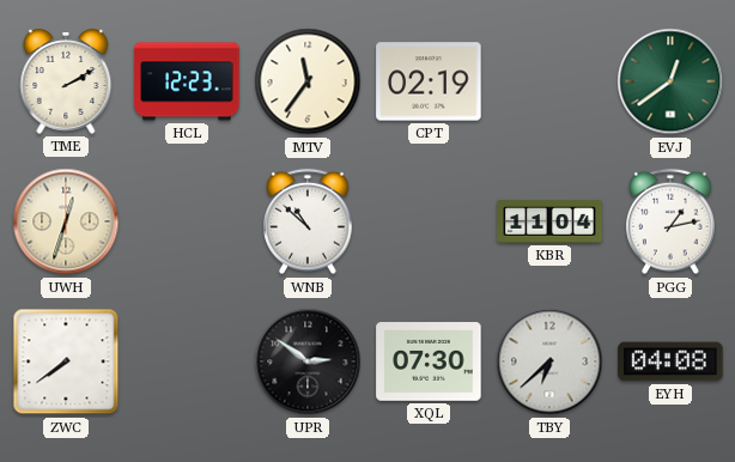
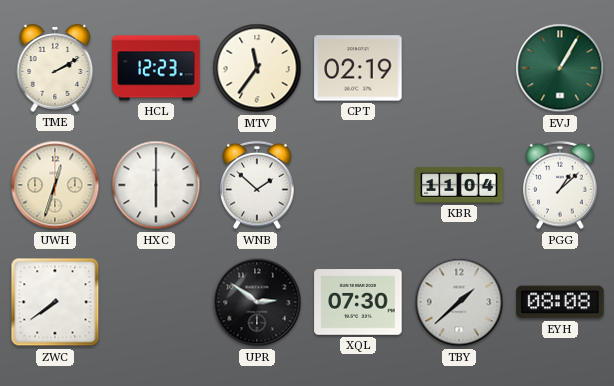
EVJ: 12:39 -> 1:05
HXC: none -> 6:00
WNB: 10:52 -> 1:52
PGG: 1:13 -> 1:08
TBY: 6:38 -> 1:38
EYH: 04:08 -> 08:08
